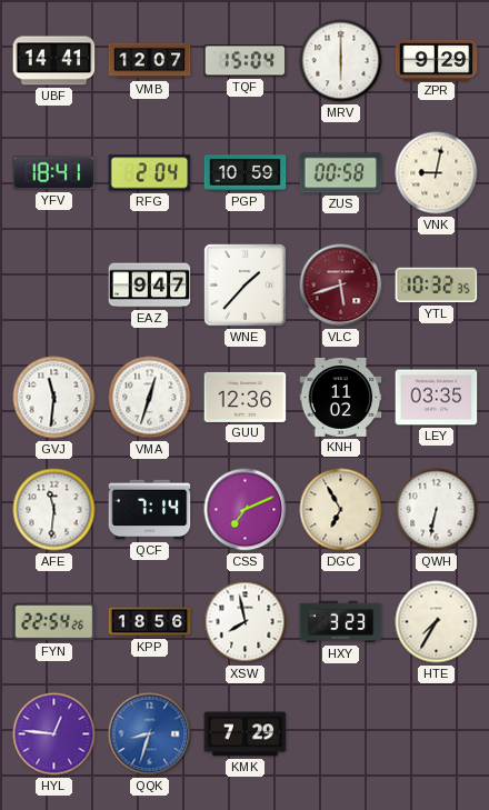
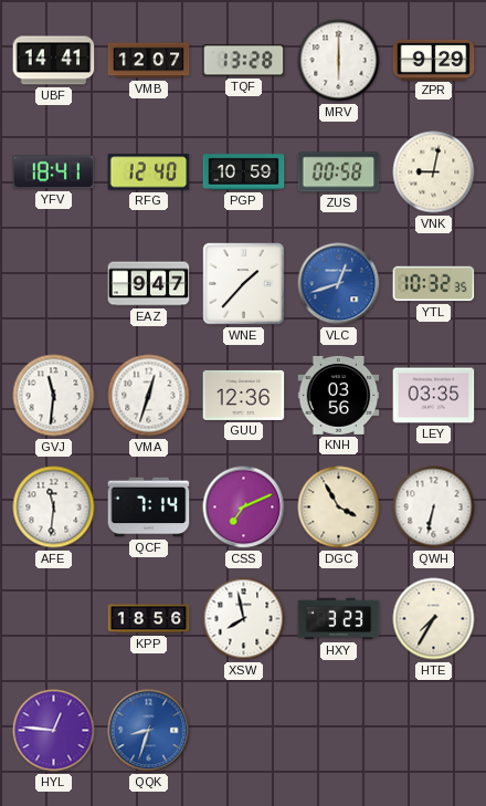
TQF: 15:04 -> 13:28
RFG: 2:04 -> 12:40
VLC: 5:42 -> 12:42
VLC dial: burgundy -> blue
KNH: 11:02 -> 03:56
DGC: 6:55 -> 3:55
FYN: 22:54 -> none
KMK: 7:29 -> none
